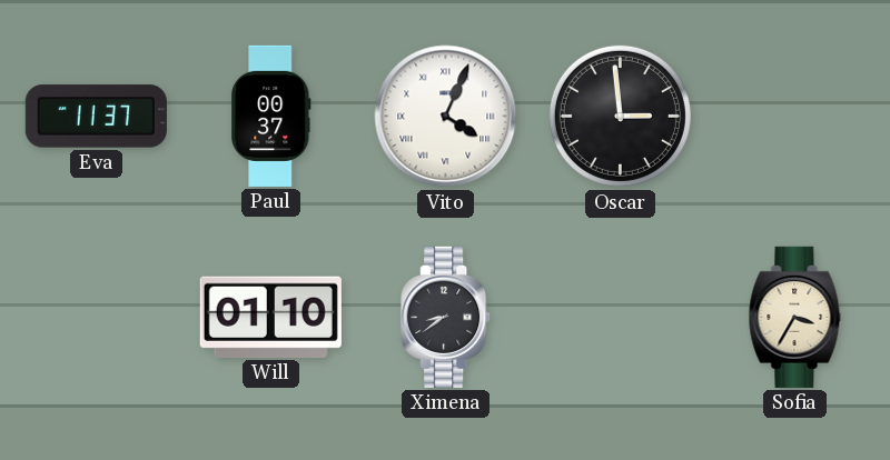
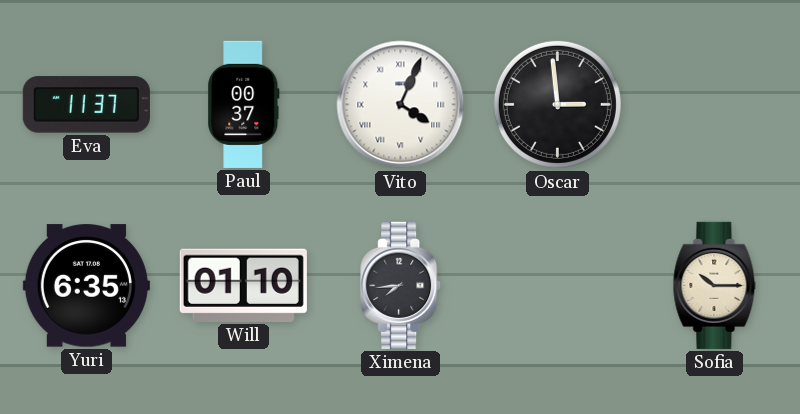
Yuri: none -> 6:35
Ximena: 8:39 -> 7:44
Sofia: 3:35 -> 10:15
